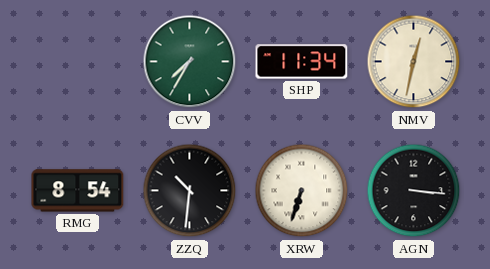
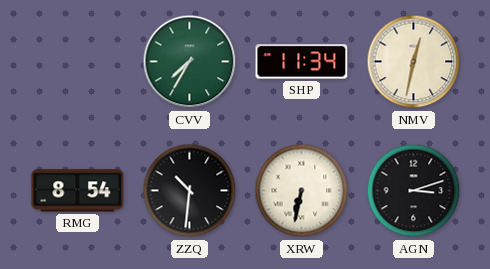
XRW: 6:33 -> 6:32
AGN: 3:16 -> 3:12
